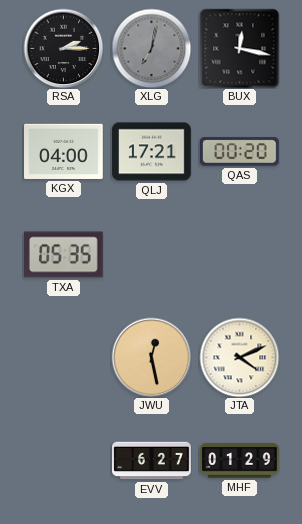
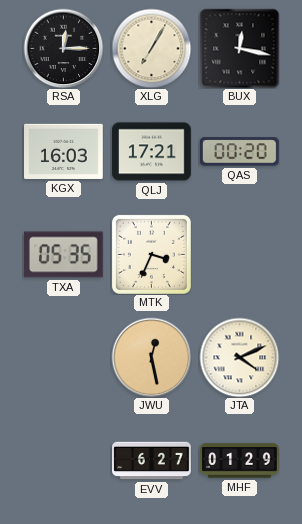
RSA: 2:15 -> 12:15
XLG: 7:02 -> 7:05
XLG dial: grey -> cream
KGX: 04:00 -> 16:03
MTK: none -> 3:34
